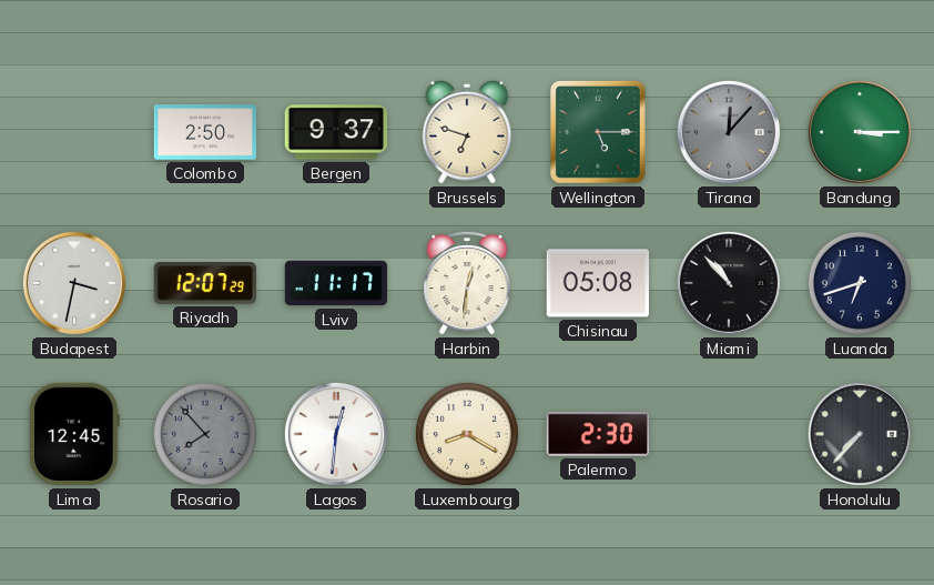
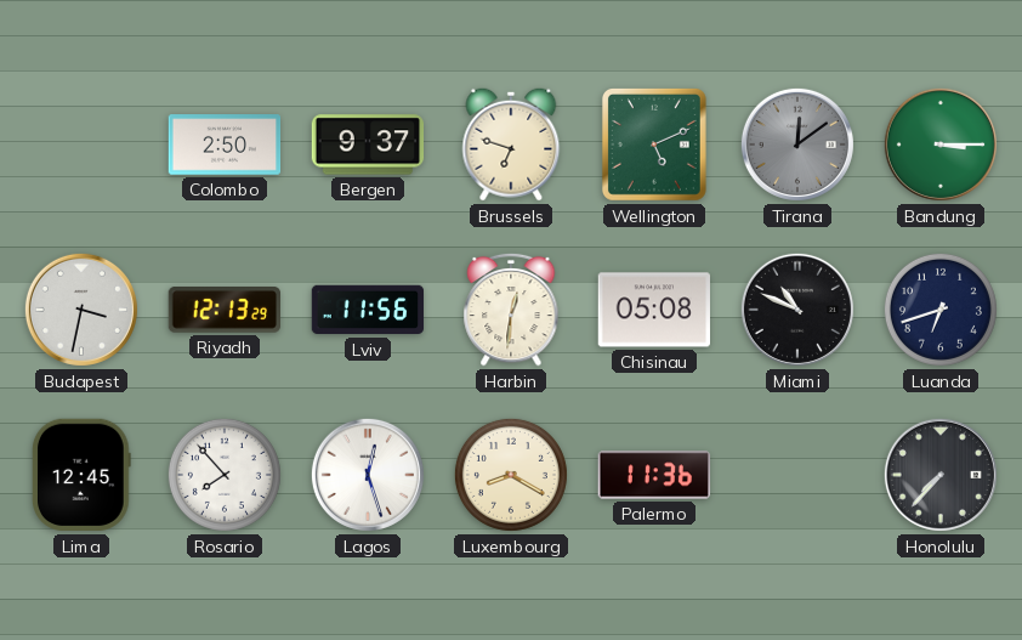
Wellington: 5:15 -> 5:11
Tirana: 12:07 -> 12:09
Riyadh: 12:07 -> 12:13
Lviv: 11:17 -> 11:56
Miami: 10:53 -> 10:49
Rosario dial: grey -> white
Lagos: 12:31 -> 12:27
Palermo: 2:30 -> 11:36
